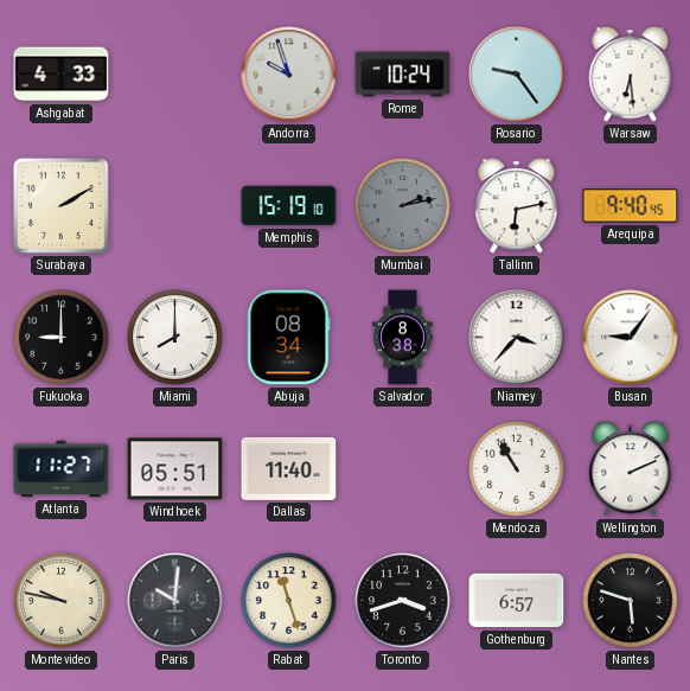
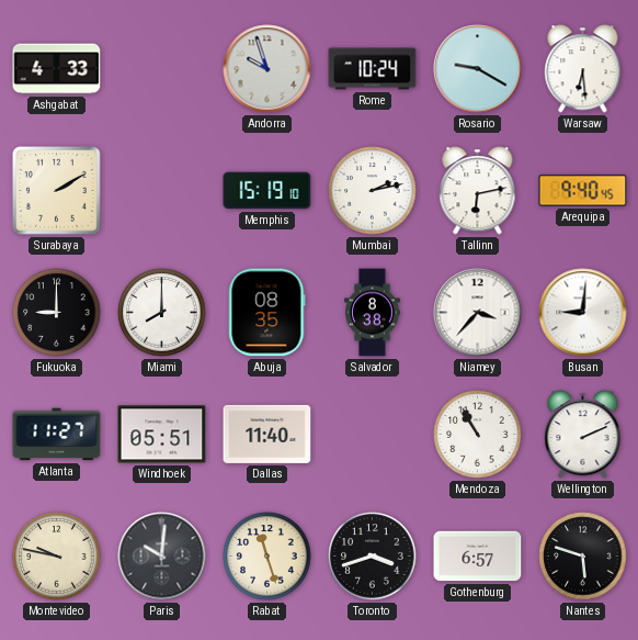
Rosario: 9:24 -> 9:20
Mumbai dial: grey -> white
Abuja: 08:34 -> 08:35
Busan: 9:06 -> 9:01
